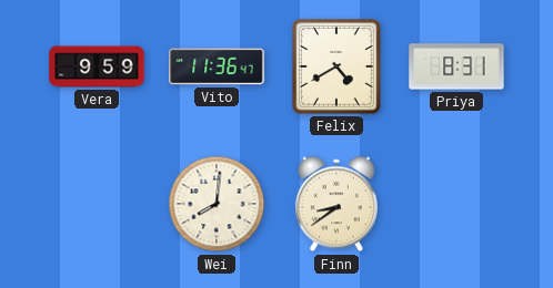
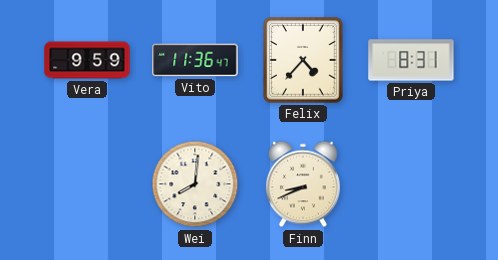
Felix: 4:40 -> 4:37
Finn: 8:39 -> 8:41
